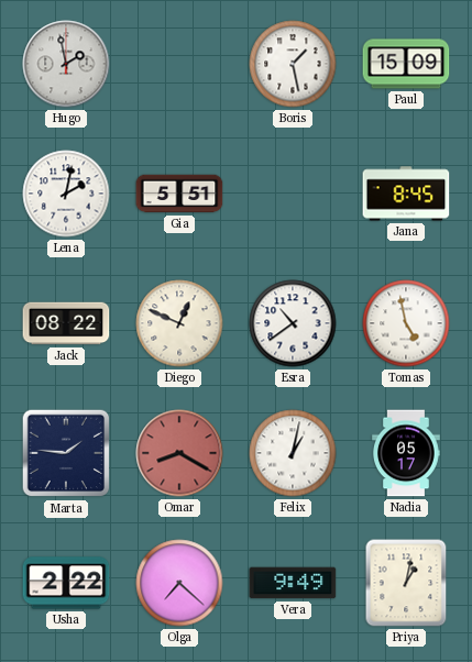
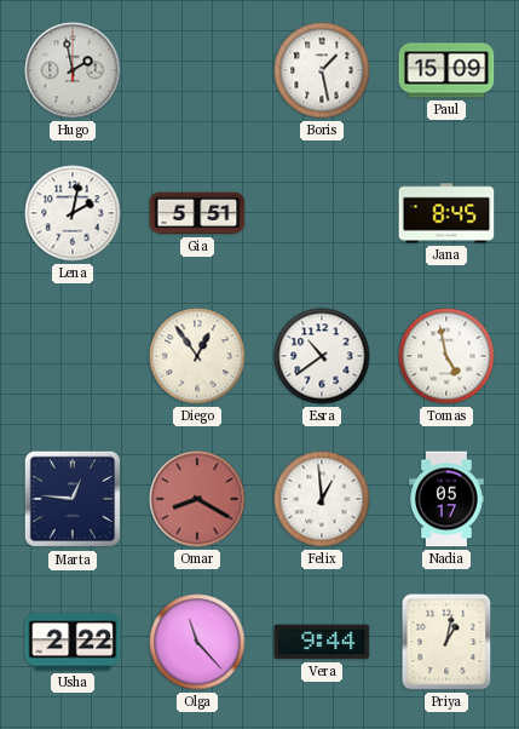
Jack: 08:22 -> none
Diego: 12:49 -> 12:54
Marta: 1:46 -> 12:46
Felix: 1:02 -> 12:59
Olga: 7:22 -> 11:23
Vera: 9:49 -> 9:44
